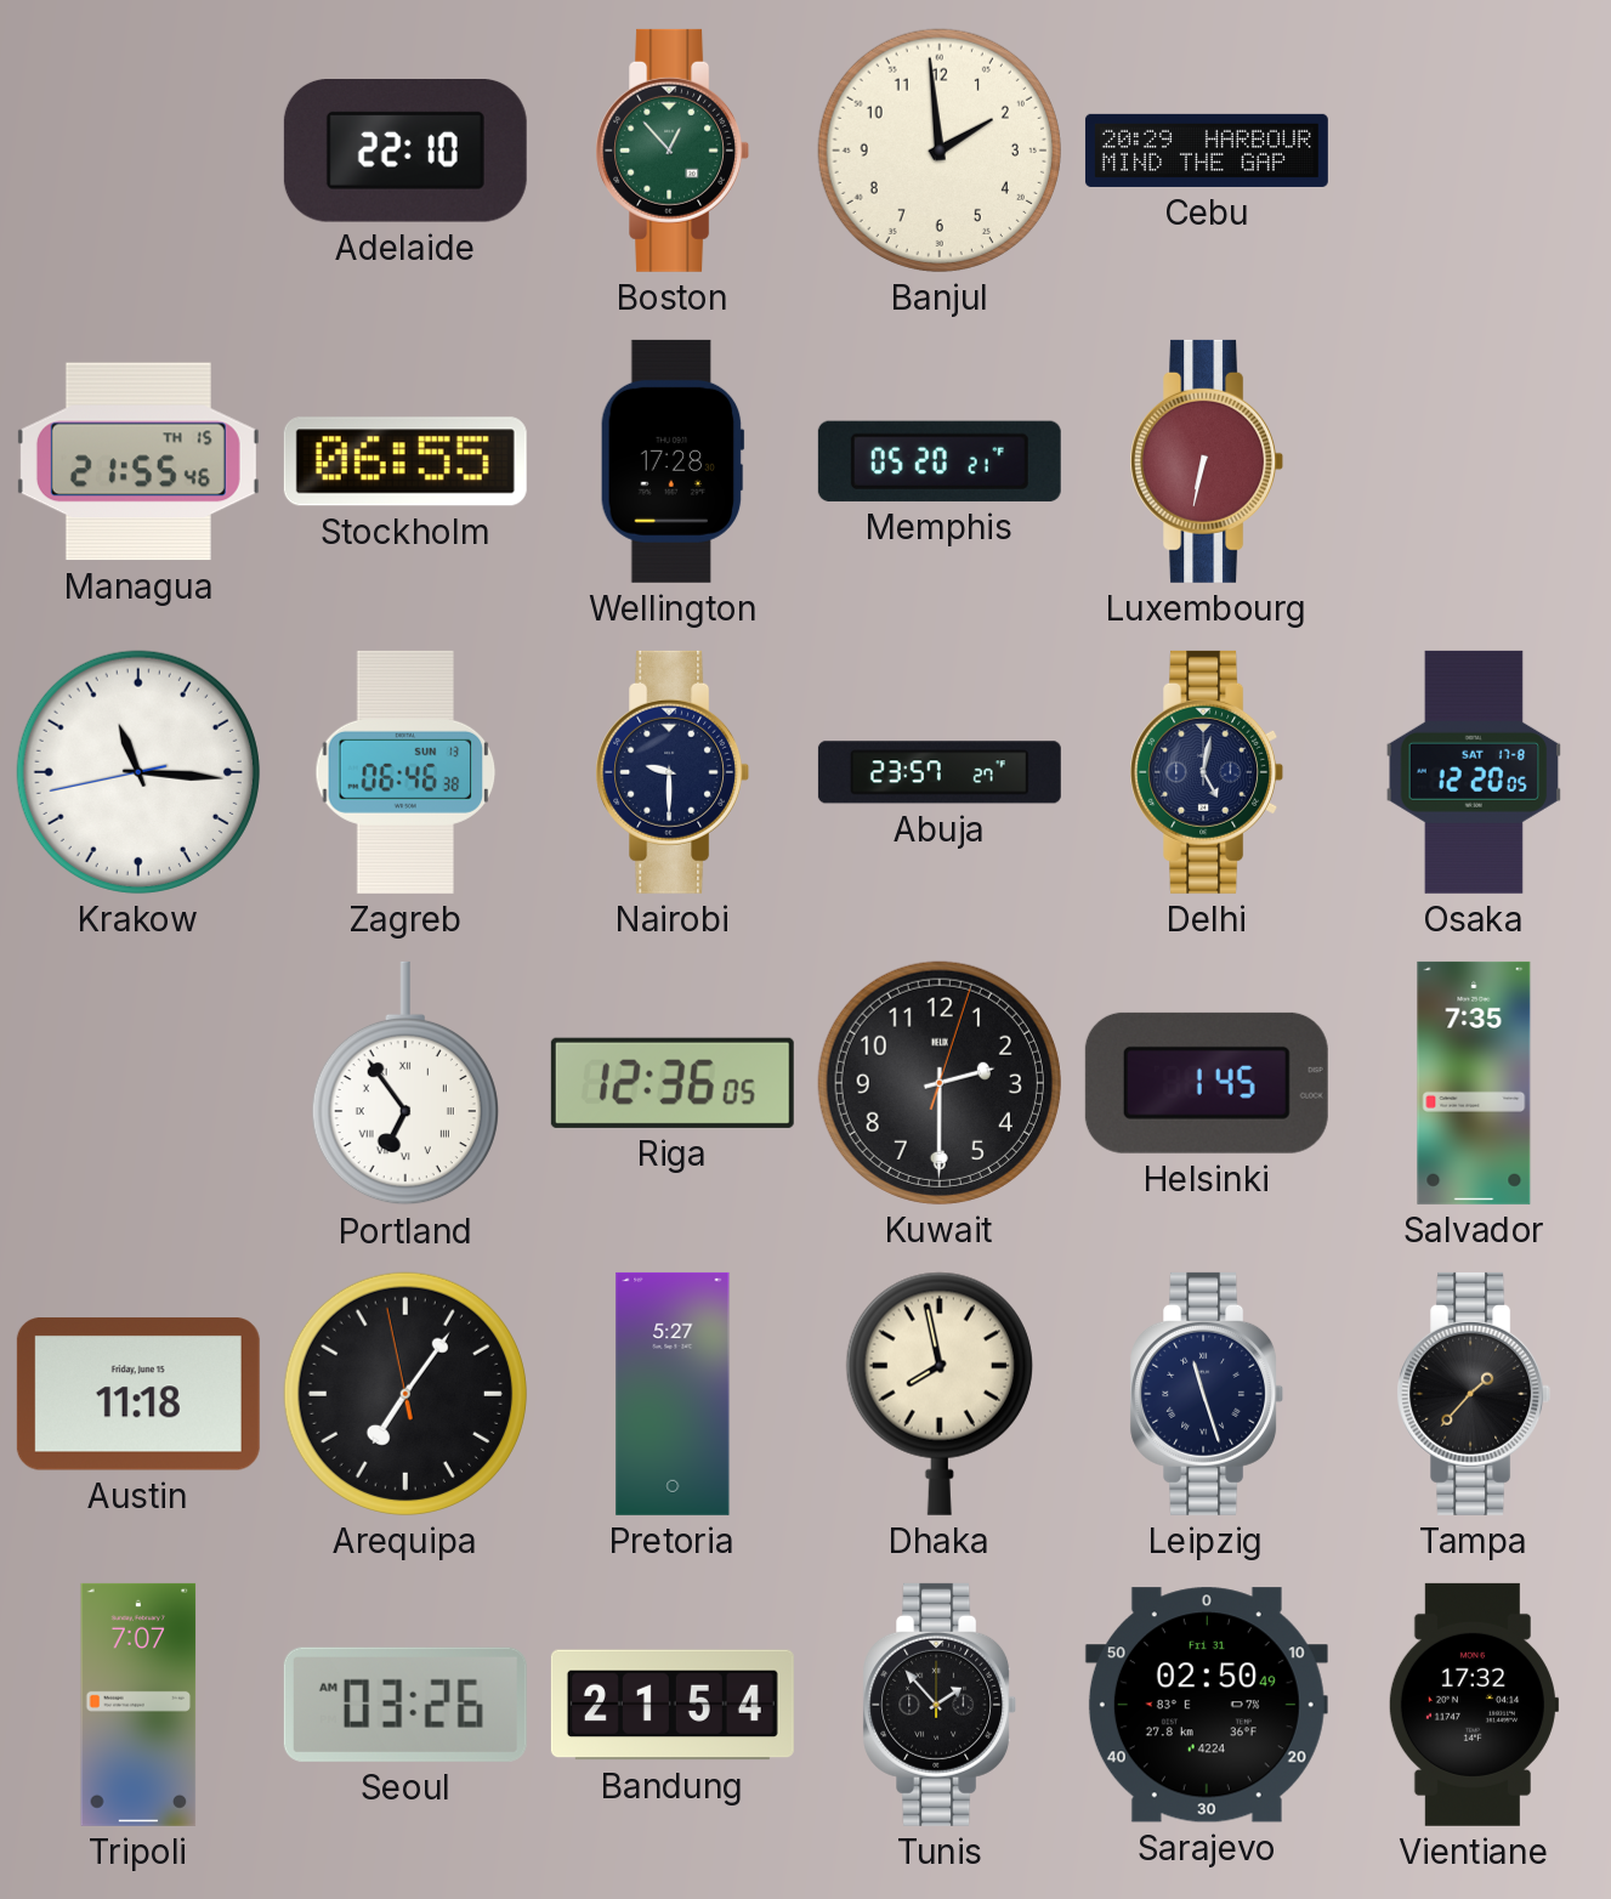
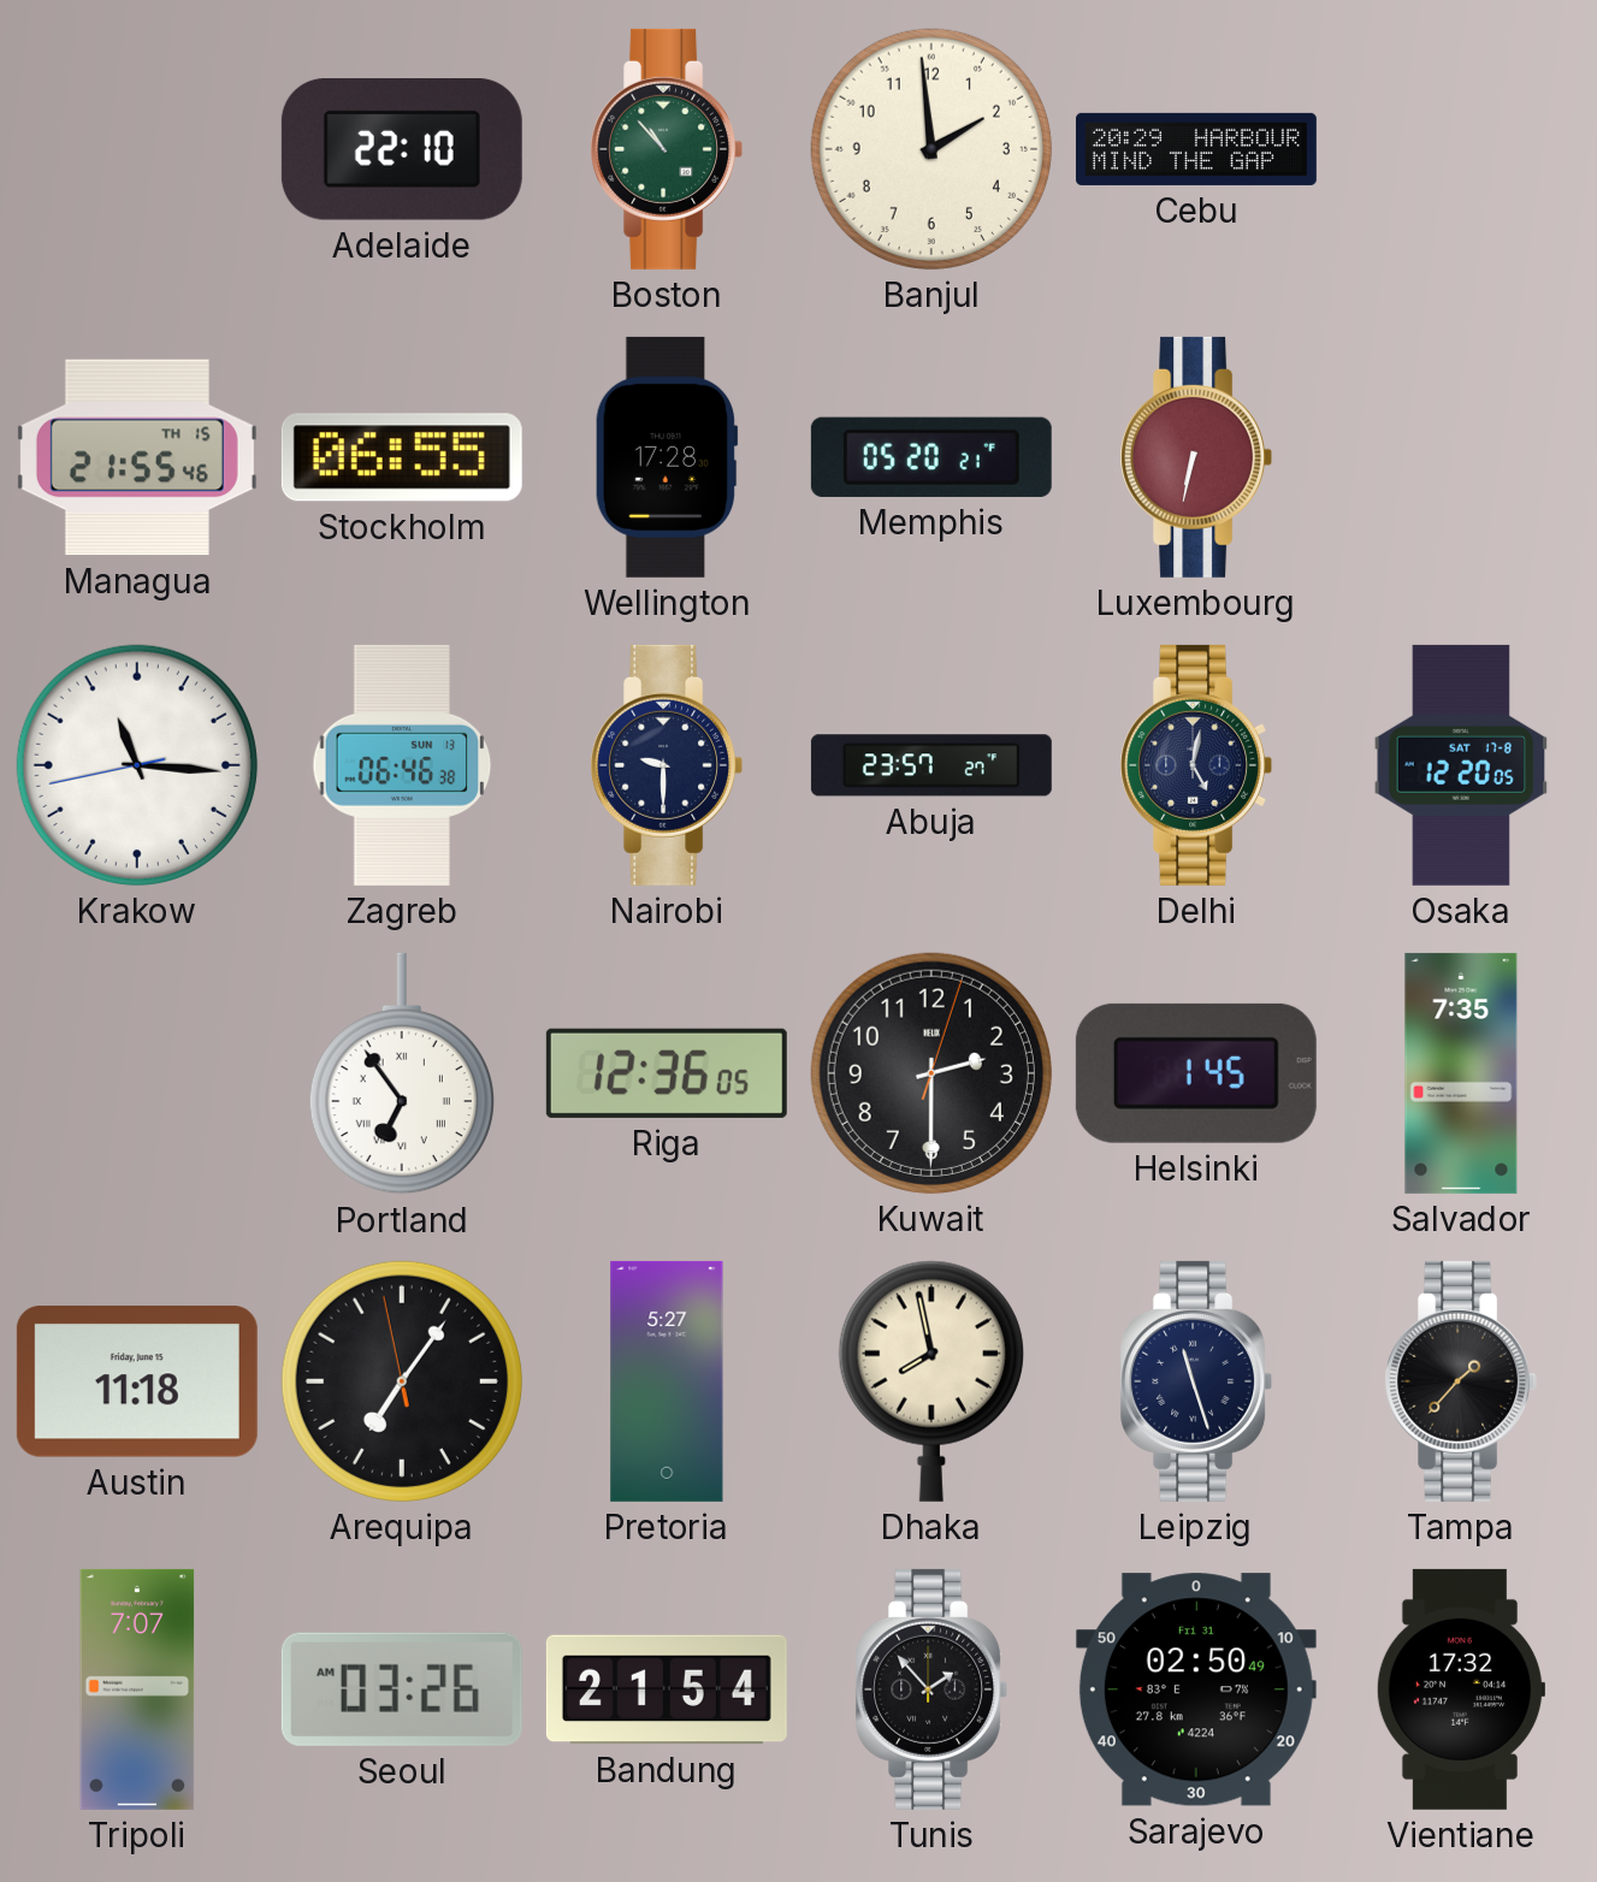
Boston: 12:53 -> 10:53
